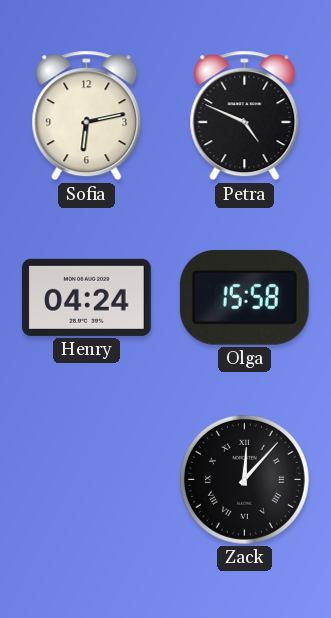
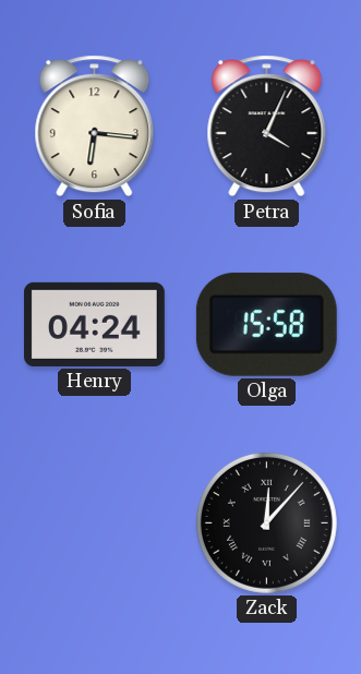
Sofia: 6:13 -> 6:16
Petra: 4:49 -> 4:04
